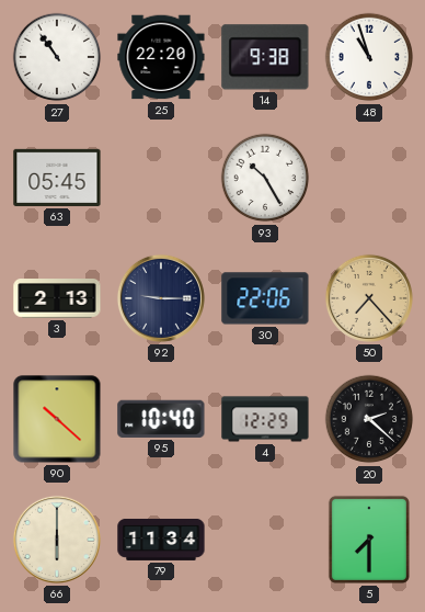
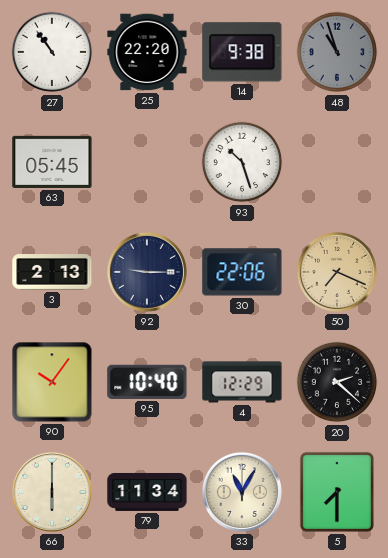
48 dial: white -> grey
93: 10:25 -> 10:27
50: 7:23 -> 7:19
90: 10:22 -> 10:06
33: none -> 11:05
